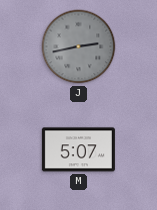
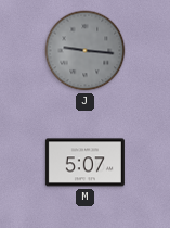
J: 2:43 -> 9:16
